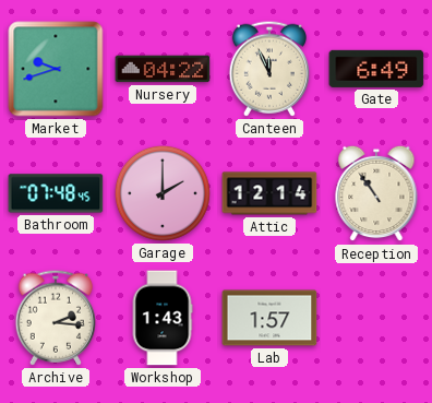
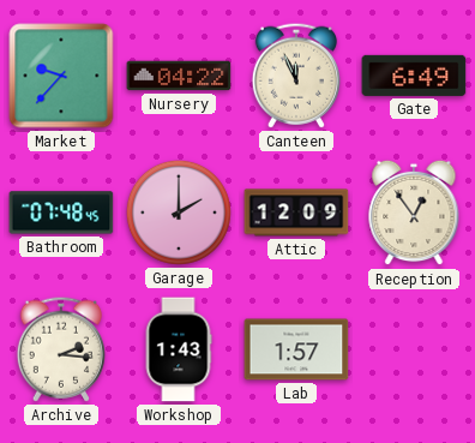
Market: 9:42 -> 9:37
Attic: 12:14 -> 12:09
Reception: 10:54 -> 12:54
